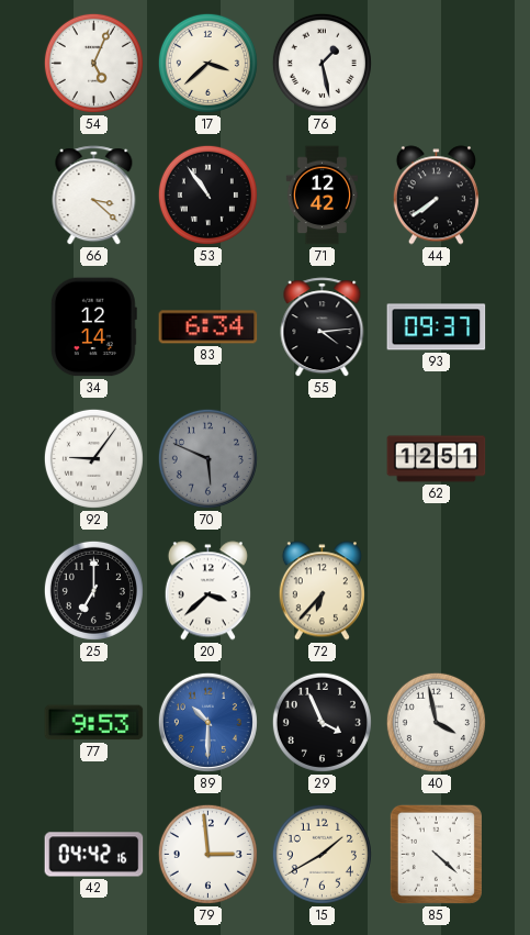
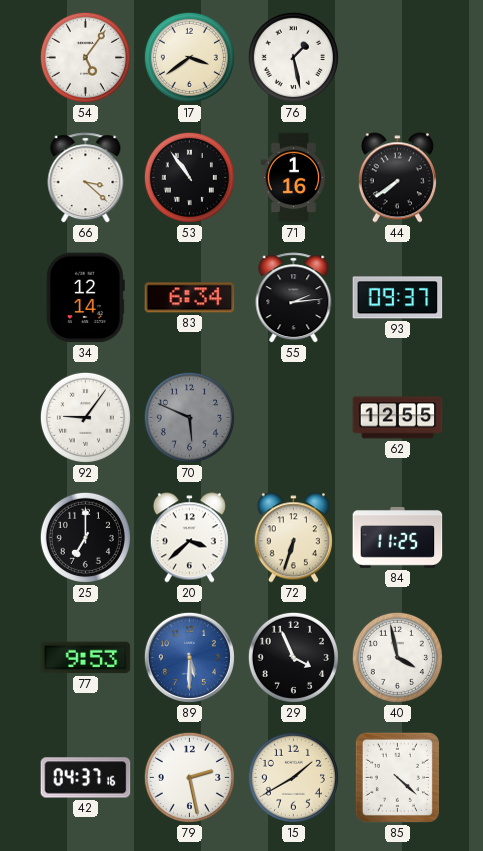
54: 5:04 -> 5:06
17: 3:38 -> 3:39
71: 12:42 -> 1:16
55: 4:14 -> 2:14
62: 12:51 -> 12:55
72: 6:37 -> 6:33
84: none -> 11:25
89: 10:30 -> 5:30
42: 04:42 -> 04:37
79: 2:59 -> 2:28
